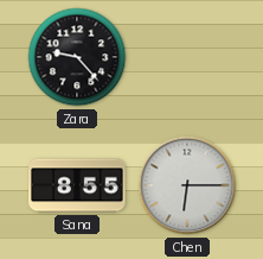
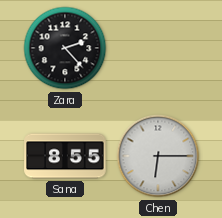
Zara: 9:23 -> 2:23
